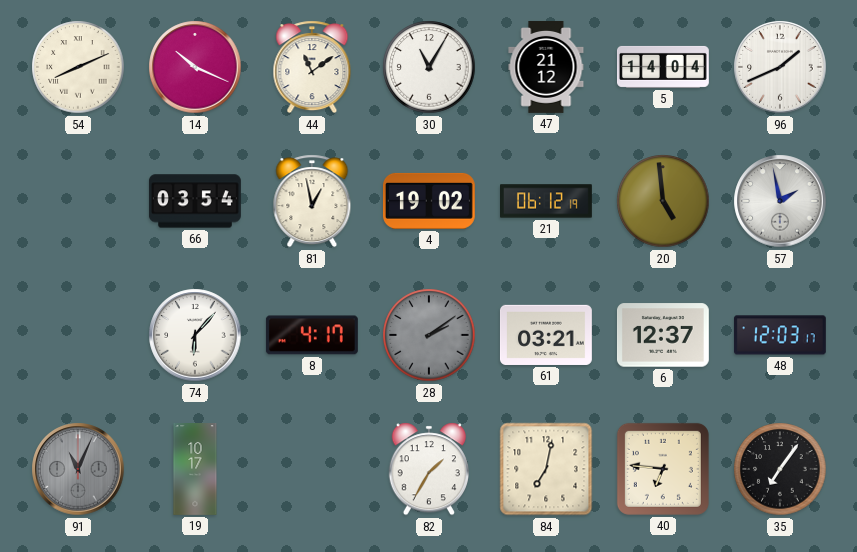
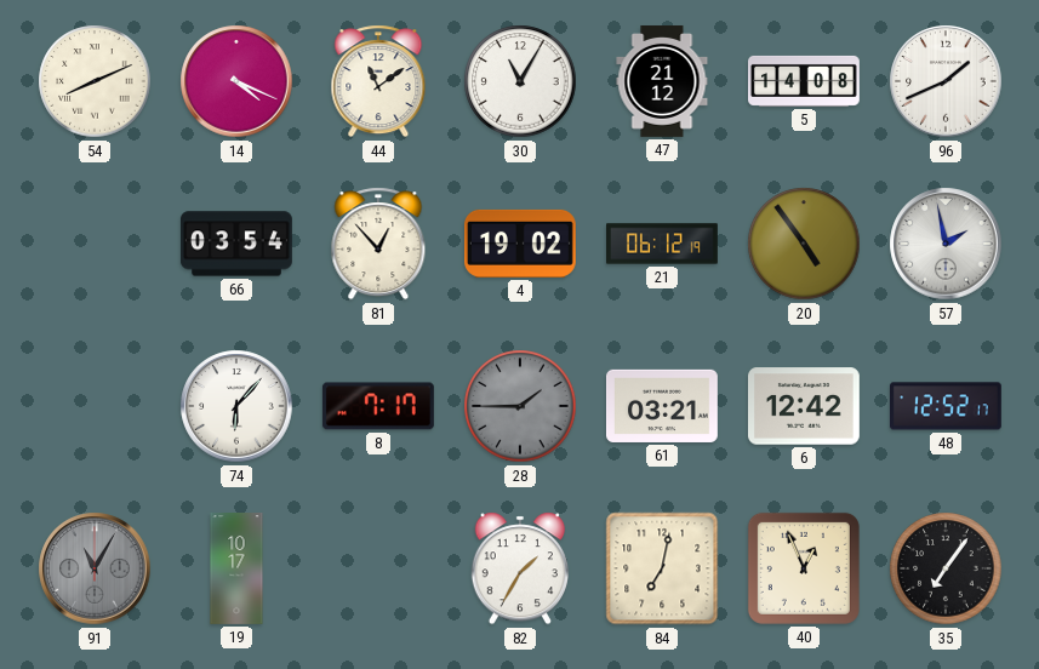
14: 10:19 -> 4:19
5: 14:04 -> 14:08
81: 12:58 -> 12:53
20: 4:59 -> 4:54
8: 4:17 -> 7:17
28: 2:09 -> 1:45
6: 12:37 -> 12:42
48: 12:03 -> 12:52
91: 11:04 -> 11:05
40: 6:46 -> 12:56
